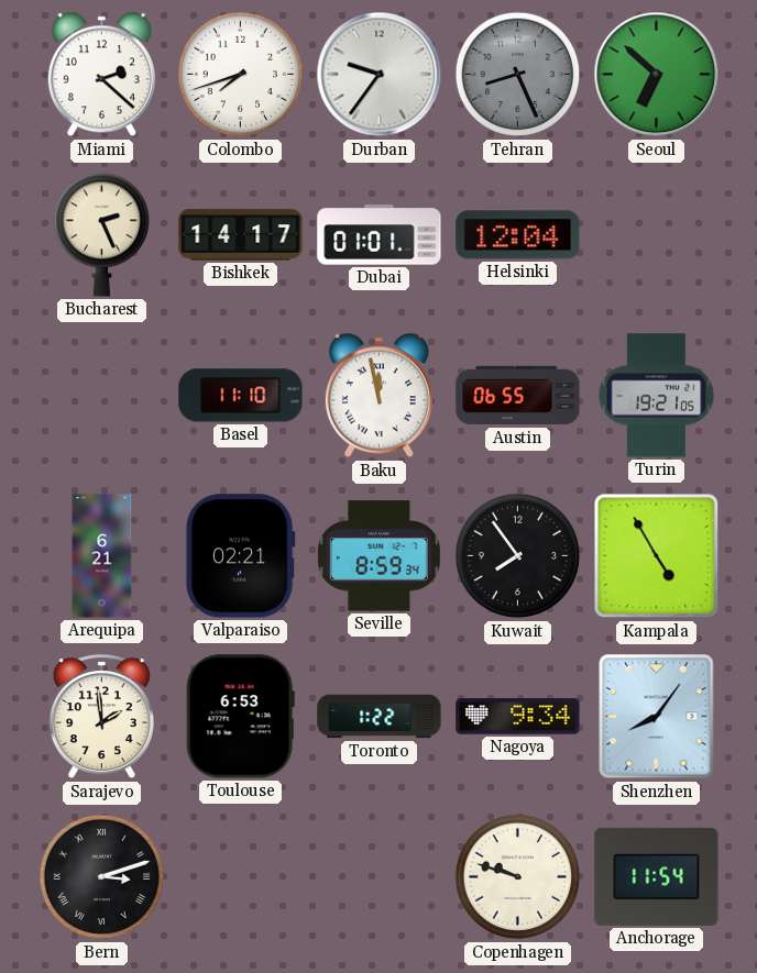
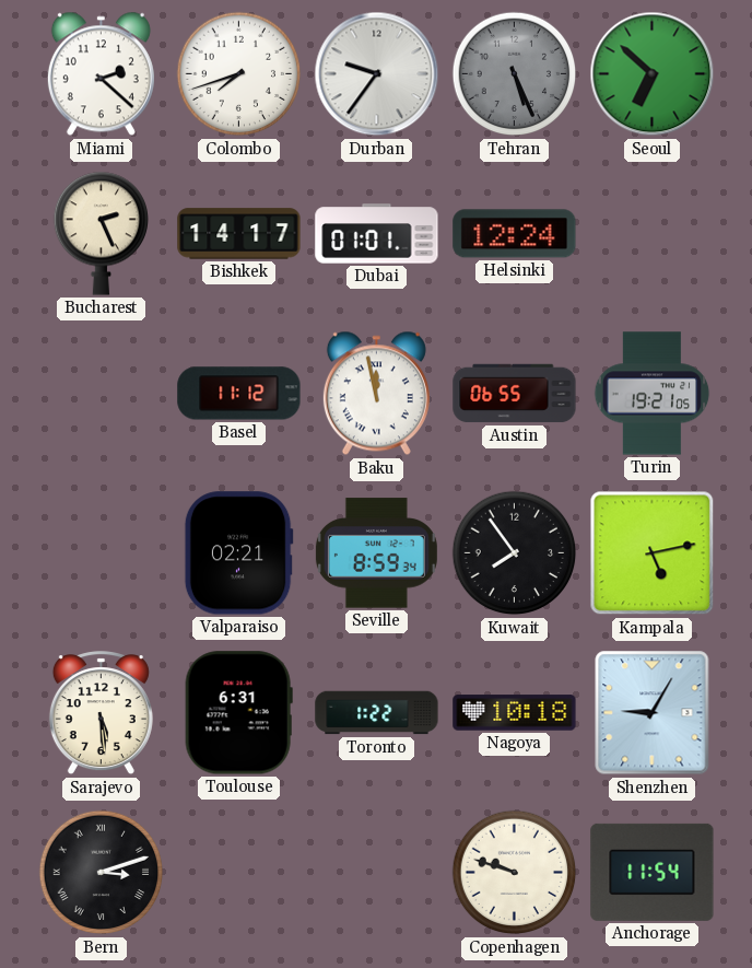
Tehran: 8:26 -> 5:26
Helsinki: 12:04 -> 12:24
Basel: 11:10 -> 11:12
Arequipa: 6:21 -> none
Kampala: 4:55 -> 5:13
Sarajevo: 1:59 -> 5:29
Toulouse: 6:53 -> 6:31
Nagoya: 9:34 -> 10:18
Shenzhen: 8:06 -> 9:05
